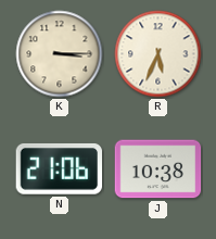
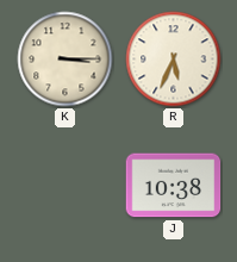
N: 21:06 -> none
